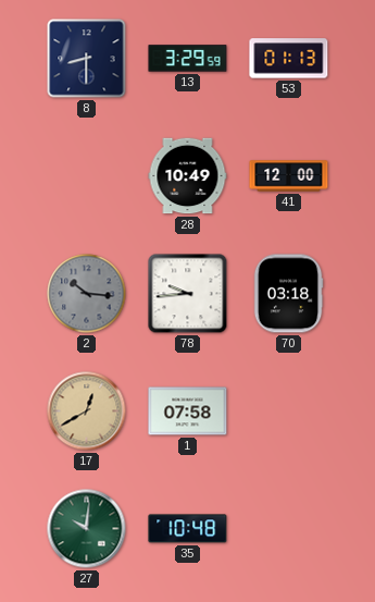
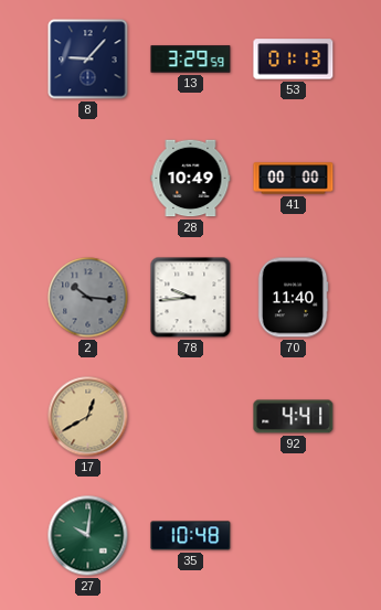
8: 8:30 -> 9:07
41: 12:00 -> 00:00
70: 03:18 -> 11:40
1: 07:58 -> none
92: none -> 4:41
